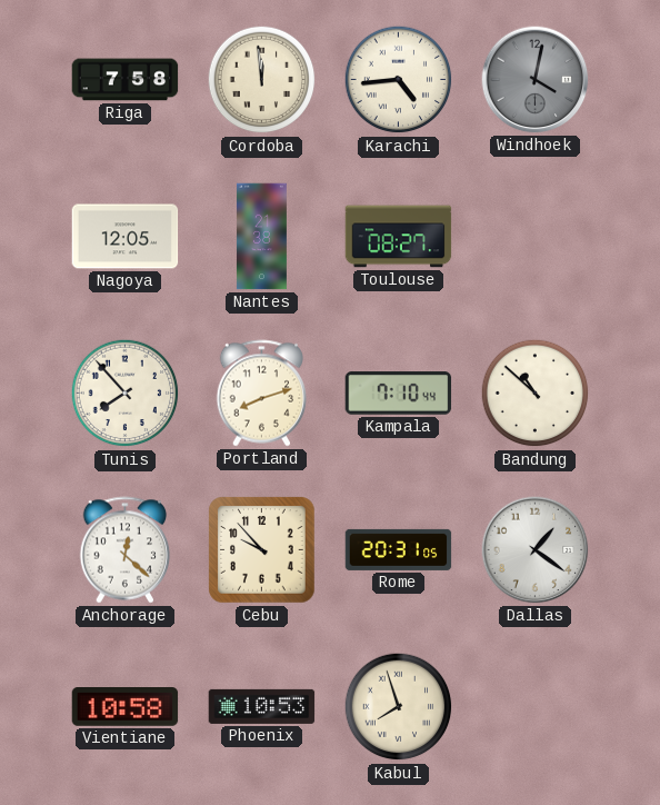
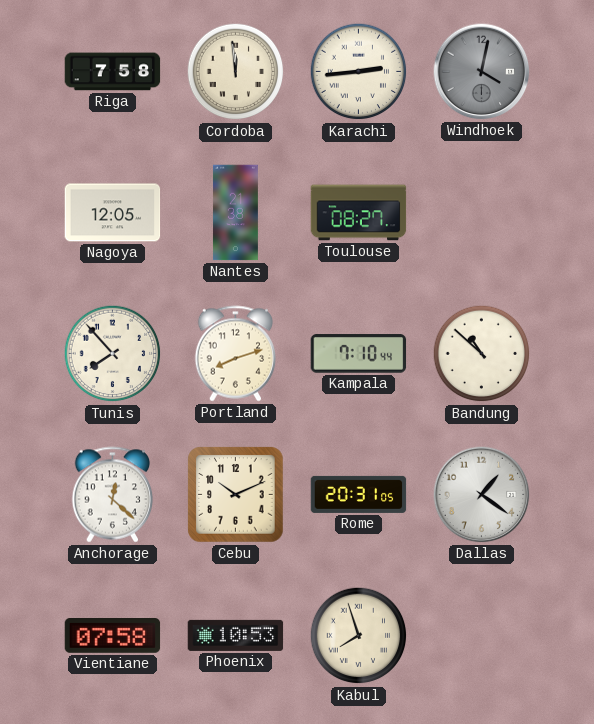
Karachi: 4:44 -> 2:44
Cebu: 9:53 -> 10:11
Vientiane: 10:58 -> 07:58
